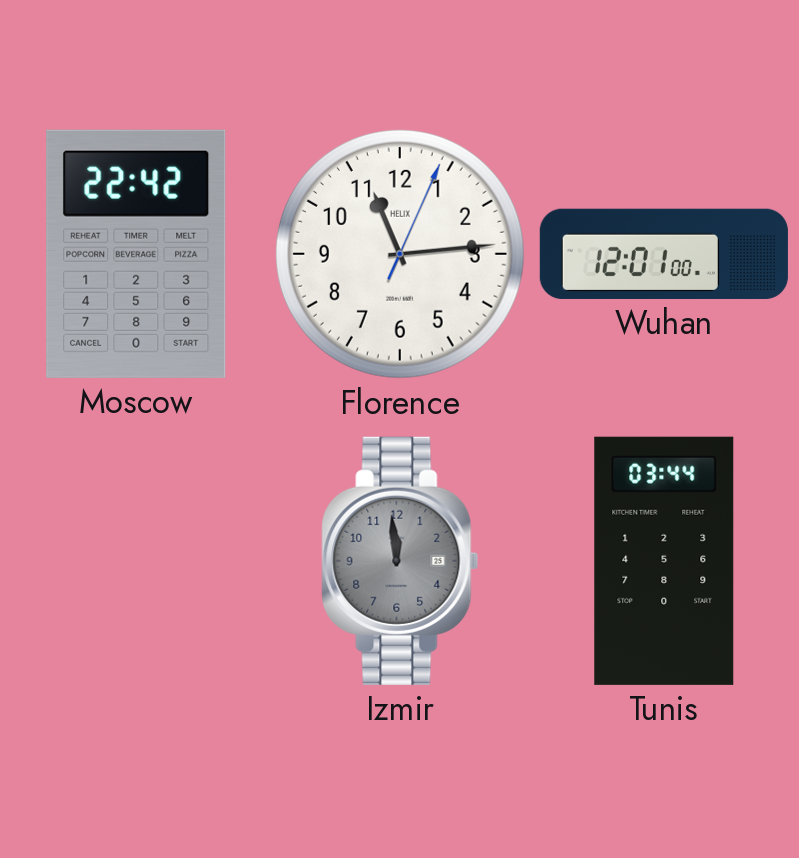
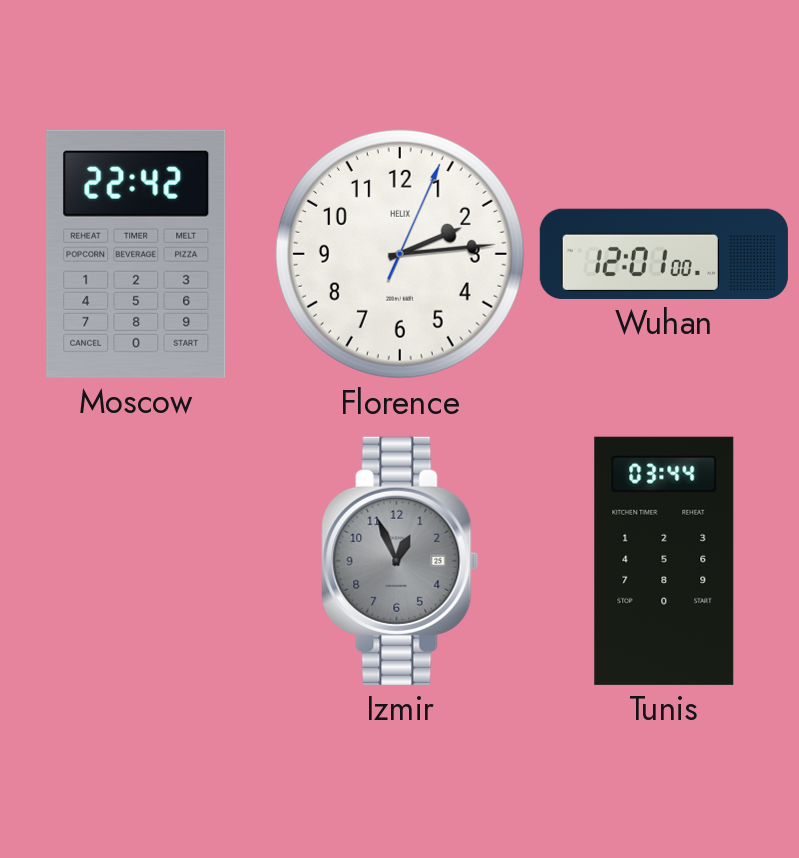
Florence: 11:14 -> 2:14
Izmir: 11:59 -> 12:56
